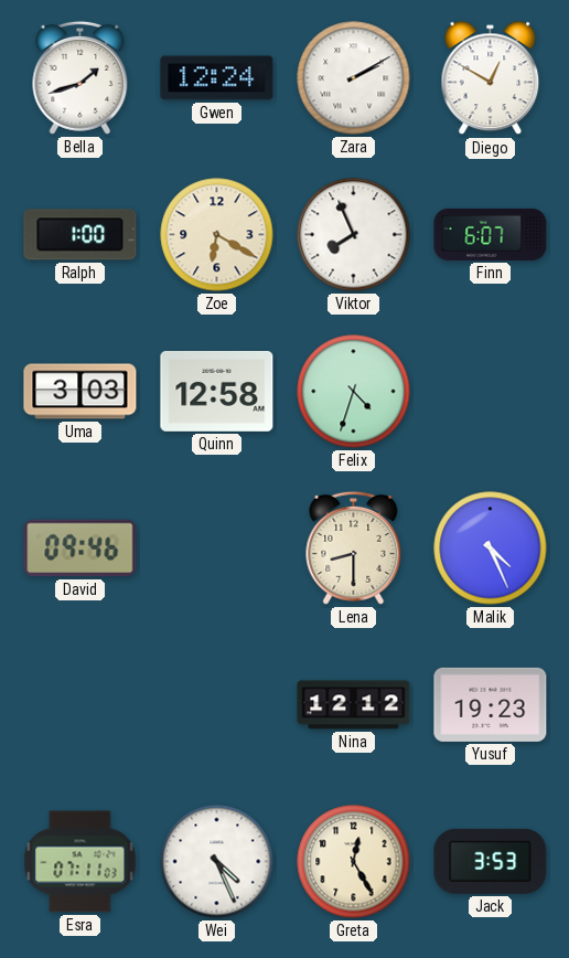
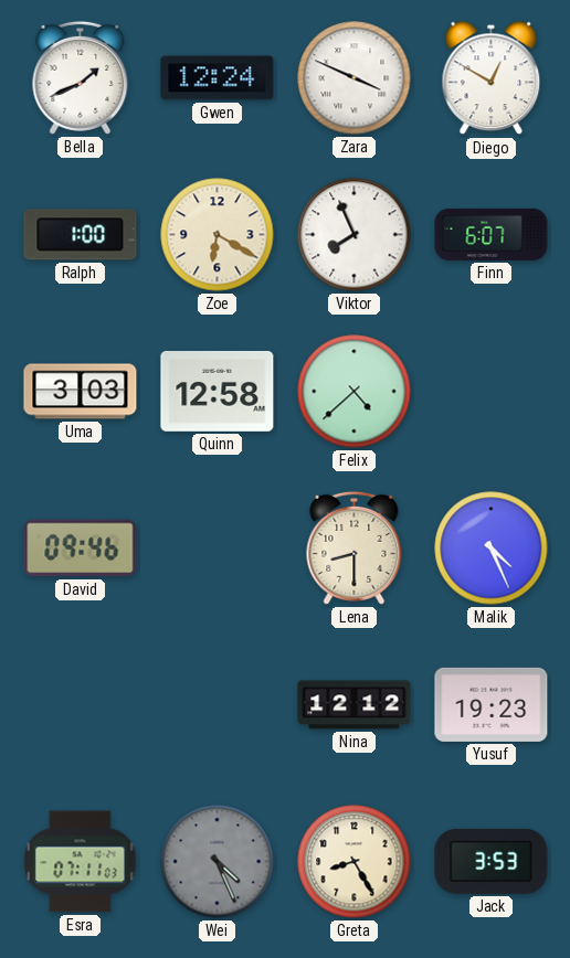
Bella: 1:42 -> 1:41
Zara: 2:10 -> 3:49
Felix: 4:33 -> 4:38
Wei dial: white -> grey
Greta: 12:25 -> 8:25
